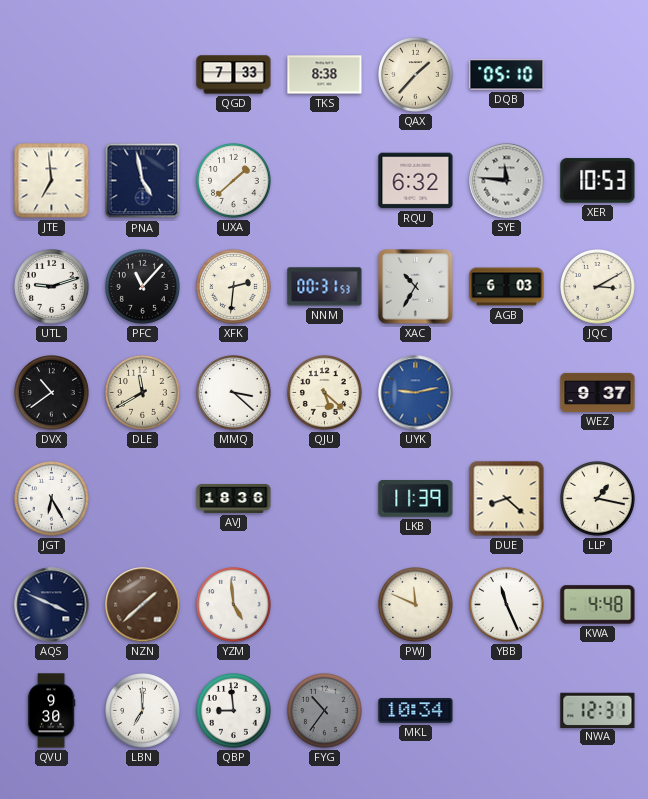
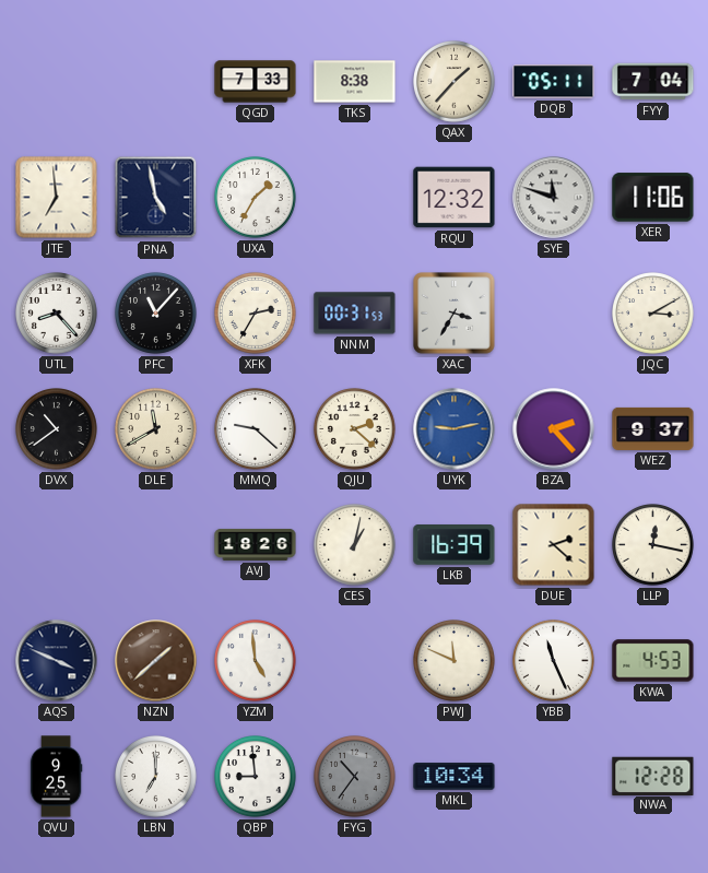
DQB: 05:10 -> 05:11
FYY: none -> 7:04
UXA: 1:38 -> 1:35
RQU: 6:32 -> 12:32
SYE: 11:46 -> 11:48
XER: 10:53 -> 11:06
UTL: 9:12 -> 8:23
XFK: 2:31 -> 2:35
XAC: 10:35 -> 3:35
AGB: 6:03 -> none
MMQ: 3:22 -> 9:22
QJU: 5:22 -> 2:22
BZA: none -> 2:23
JGT: 6:25 -> none
AVJ: 18:36 -> 18:26
CES: none -> 1:02
LKB: 11:39 -> 16:39
DUE: 8:22 -> 2:22
LLP: 1:17 -> 12:17
KWA: 4:48 -> 4:53
QVU: 9:30 -> 9:25
NWA: 12:31 -> 12:28
